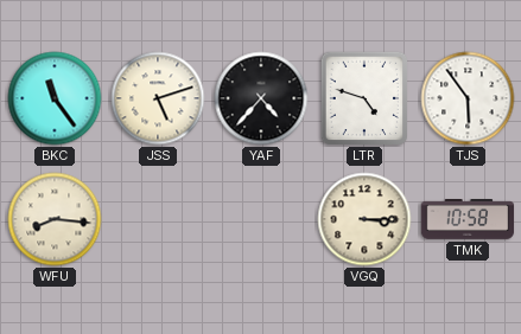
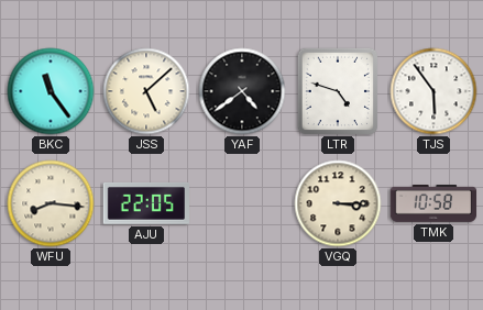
JSS: 5:12 -> 5:08
YAF: 4:37 -> 4:39
AJU: none -> 22:05
